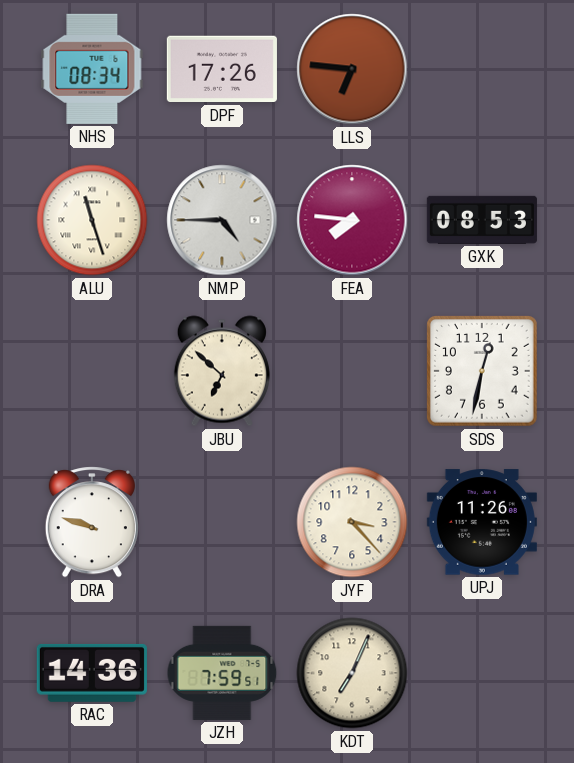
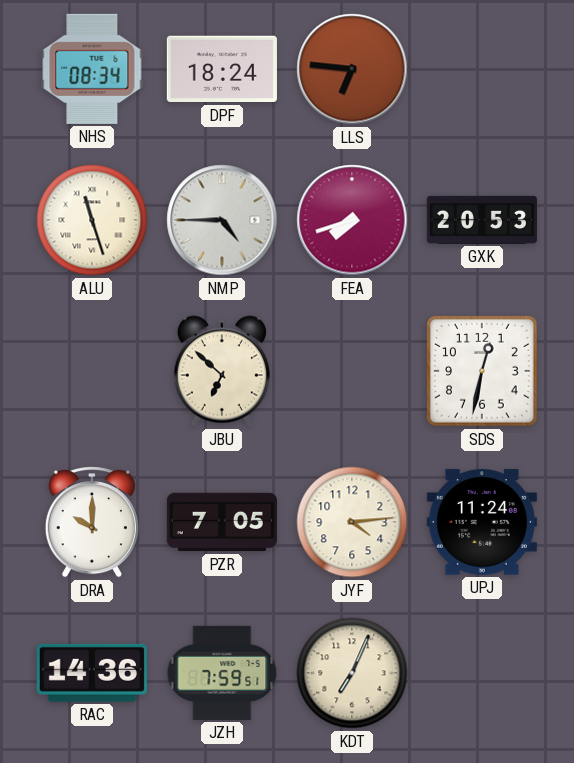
DPF: 17:26 -> 18:24
FEA: 7:46 -> 7:42
GXK: 08:53 -> 20:53
DRA: 9:48 -> 10:00
PZR: none -> 7:05
JYF: 3:23 -> 4:14
UPJ: 11:26 -> 11:24
